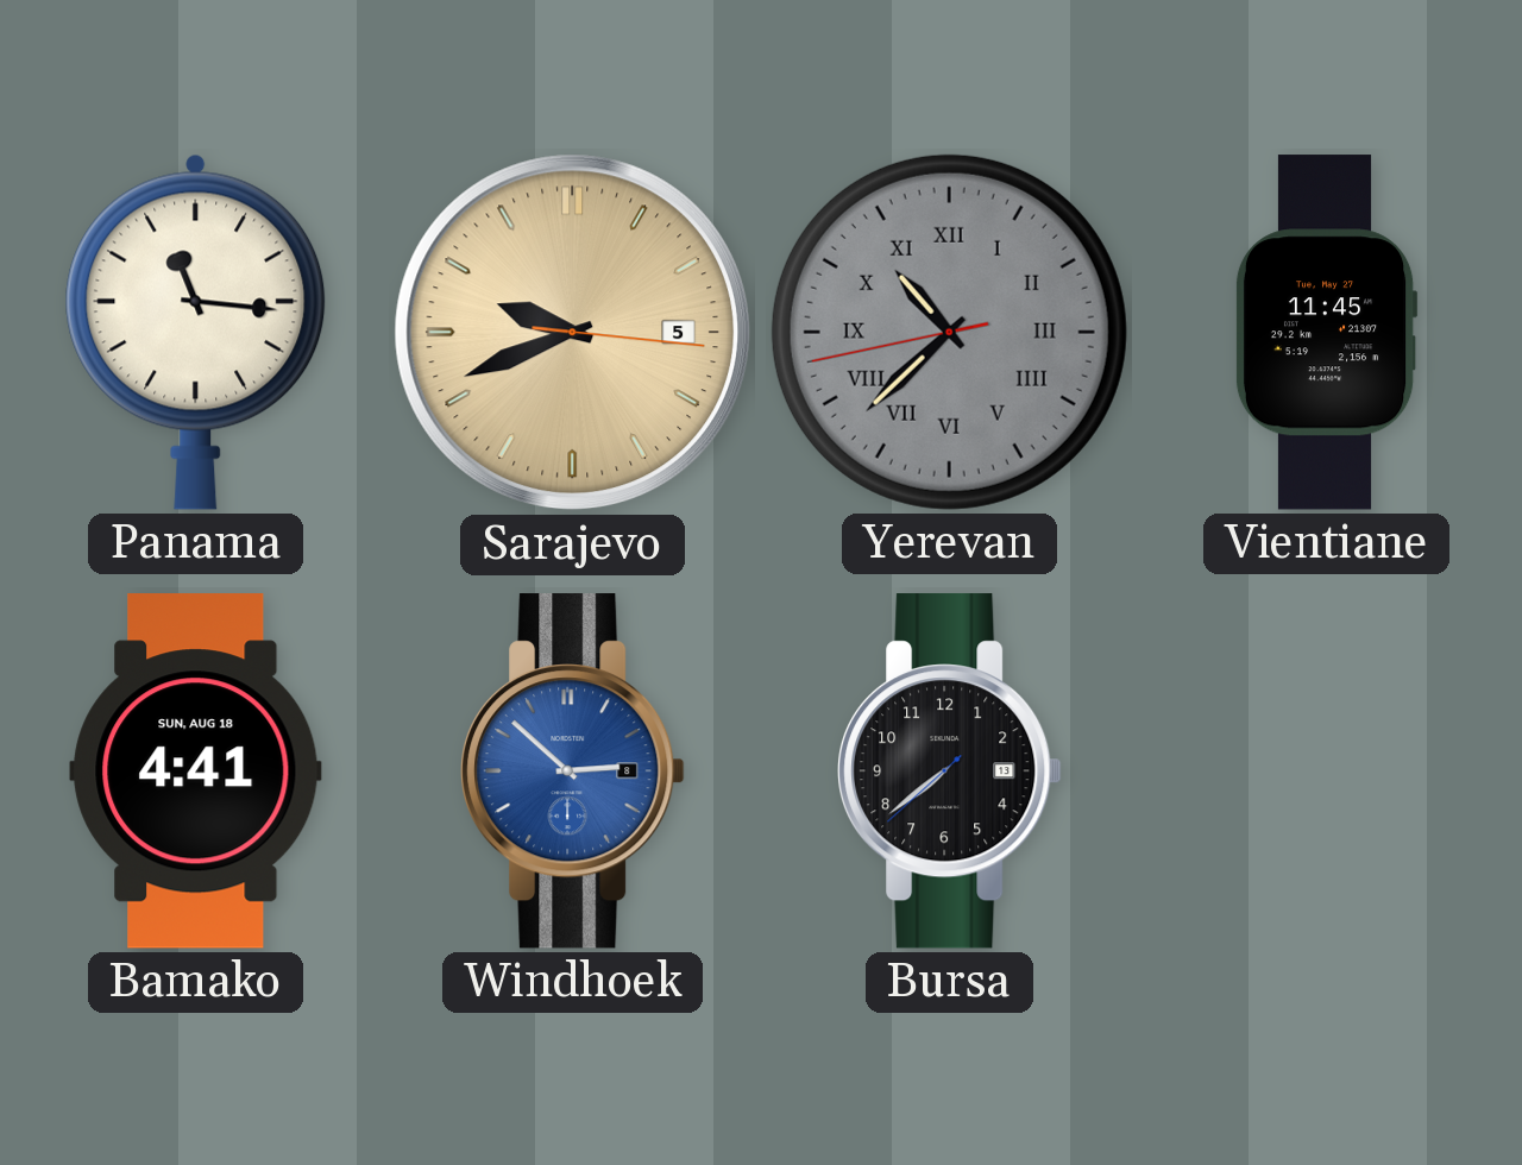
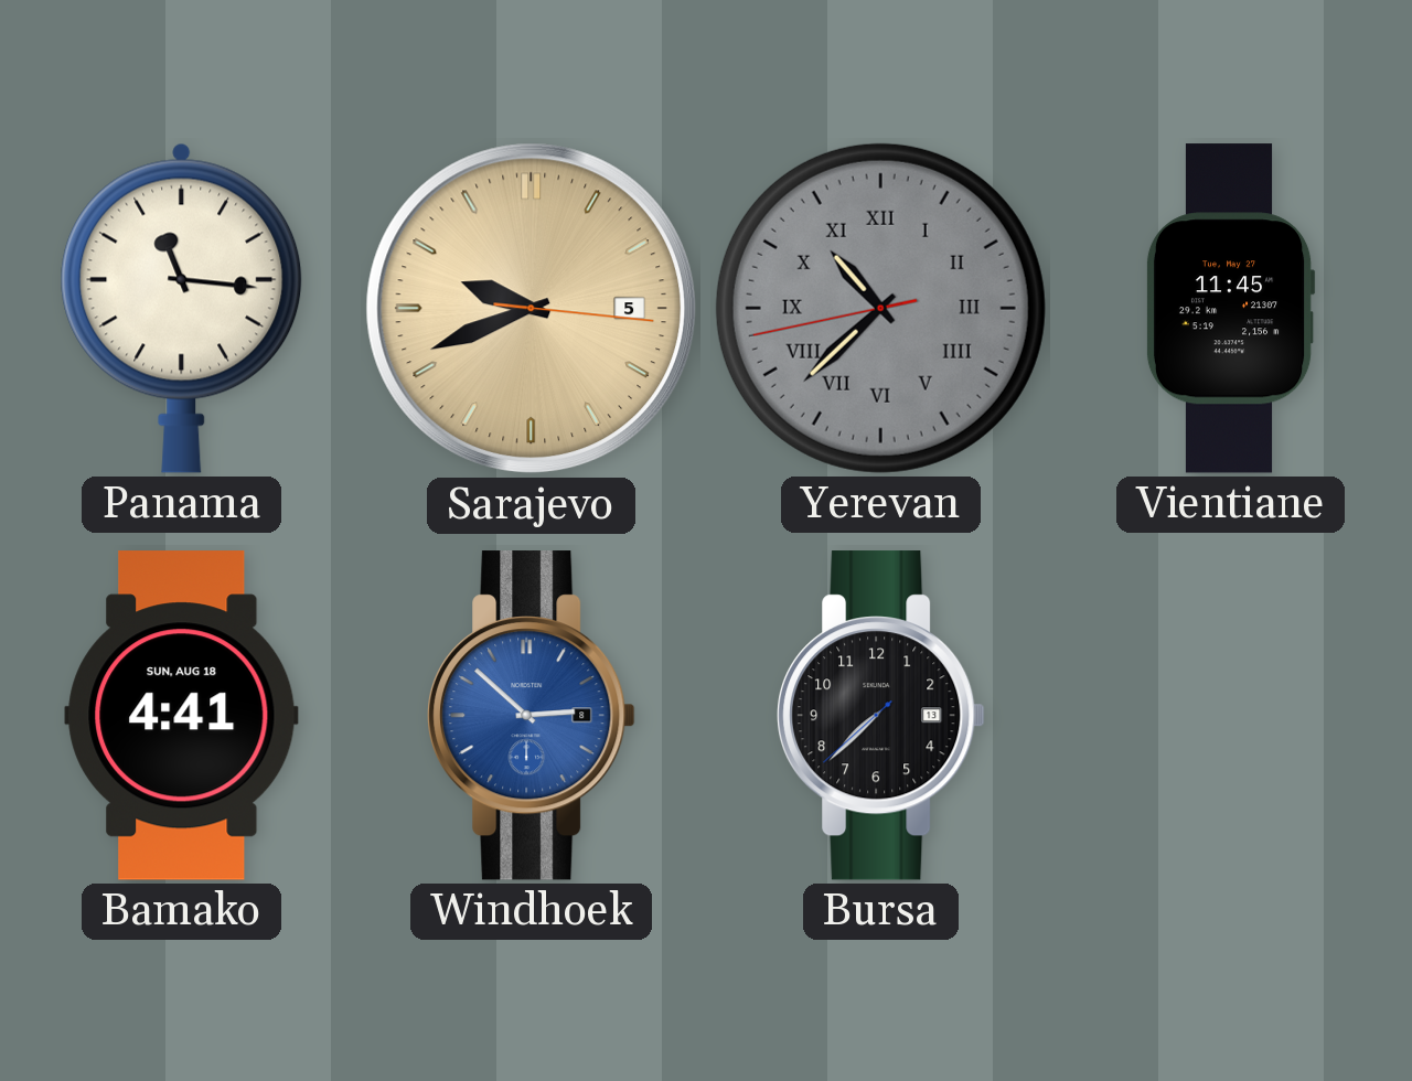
Bursa: 7:38 -> 7:37
